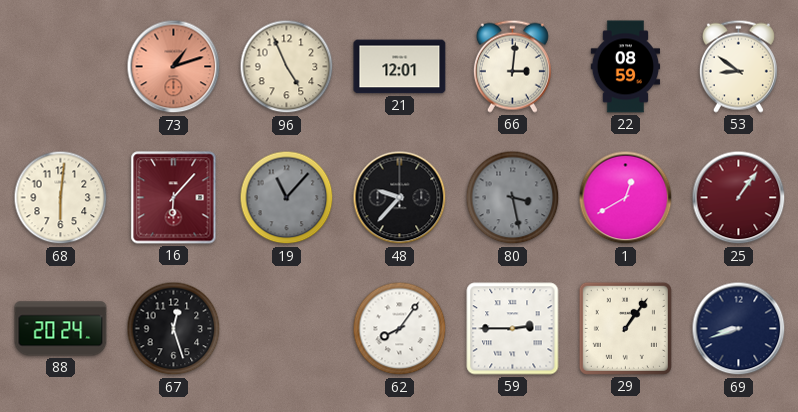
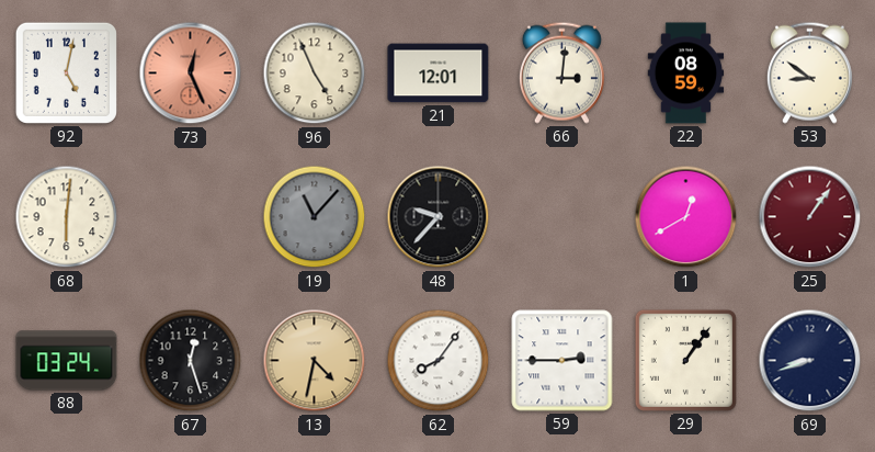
92: none -> 5:02
73: 1:12 -> 12:26
16: 6:07 -> none
80: 3:28 -> none
88: 20:24 -> 03:24
13: none -> 4:32
